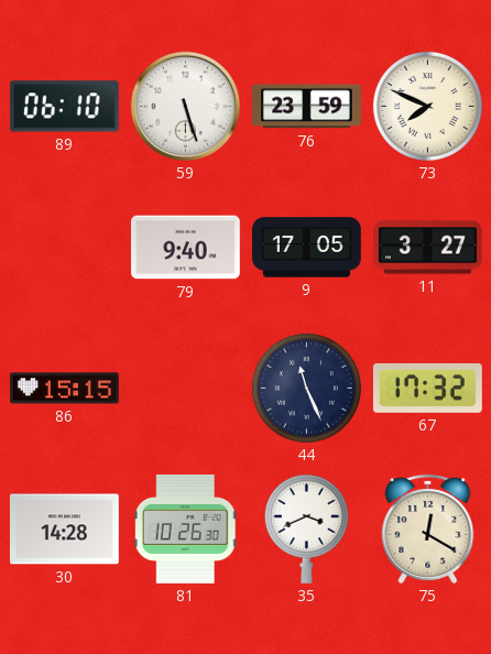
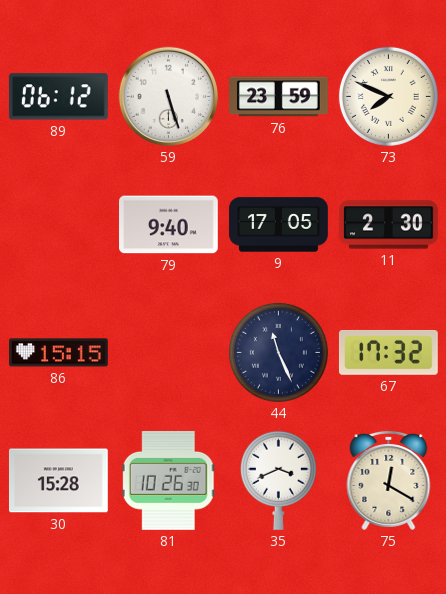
89: 06:10 -> 06:12
11: 3:27 -> 2:30
30: 14:28 -> 15:28
